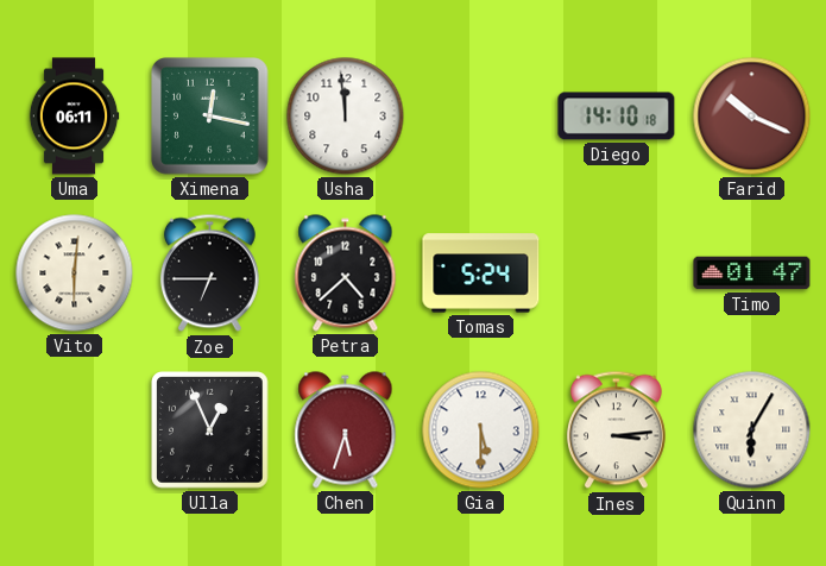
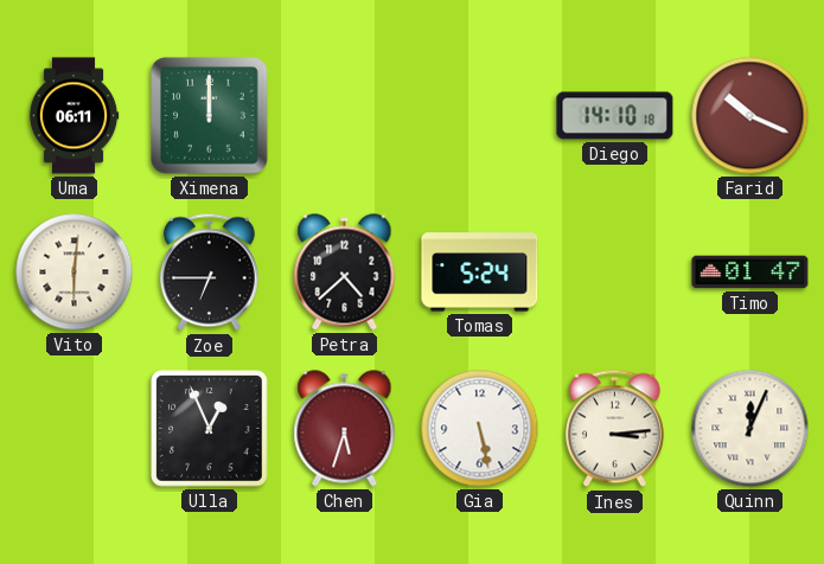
Ximena: 12:17 -> 12:00
Usha: 11:59 -> none
Gia: 5:30 -> 5:28
Quinn: 6:05 -> 12:04
